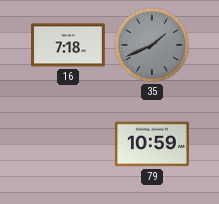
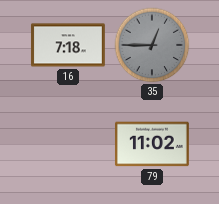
35: 1:41 -> 12:45
79: 10:59 -> 11:02
